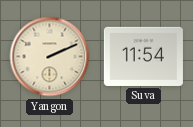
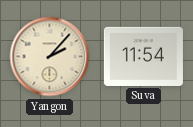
Yangon: 2:11 -> 2:07
